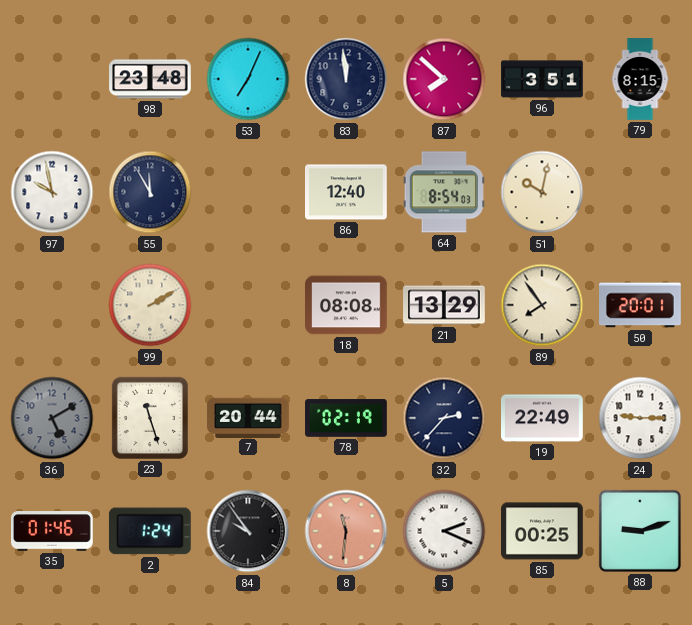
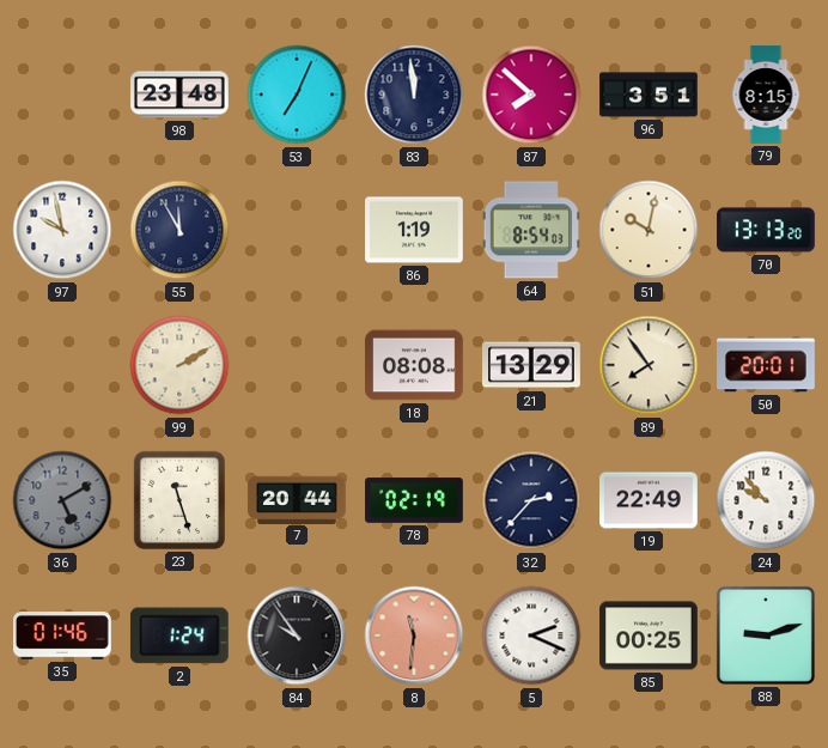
86: 12:40 -> 1:19
70: none -> 13:13
24: 9:15 -> 9:53
